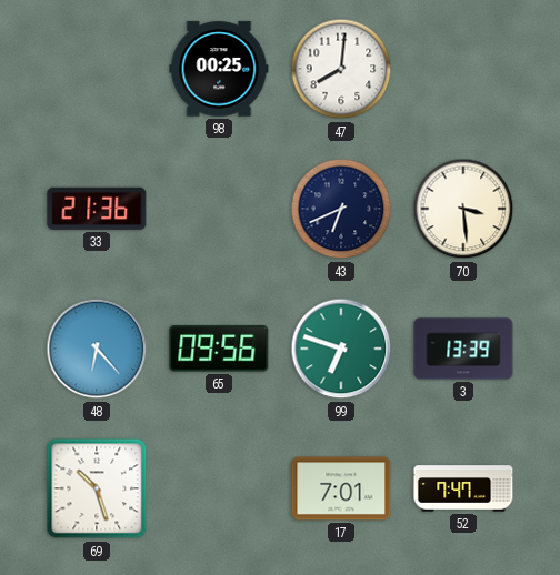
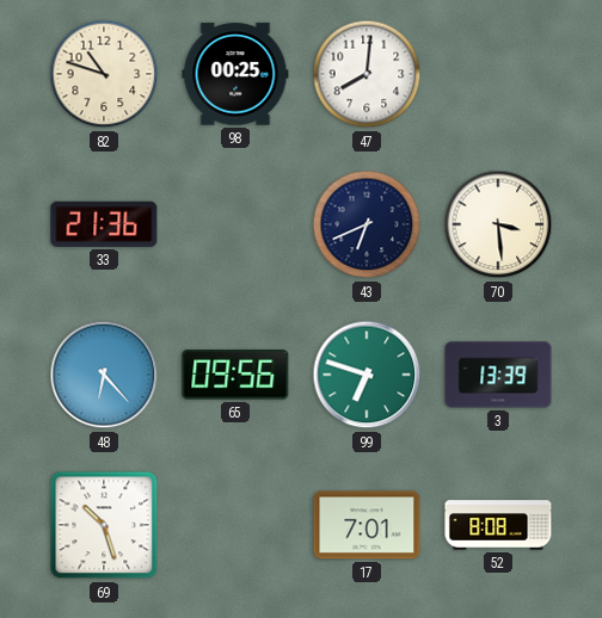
82: none -> 10:48
52: 7:47 -> 8:08
